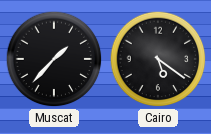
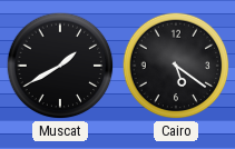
Muscat: 1:37 -> 1:40
